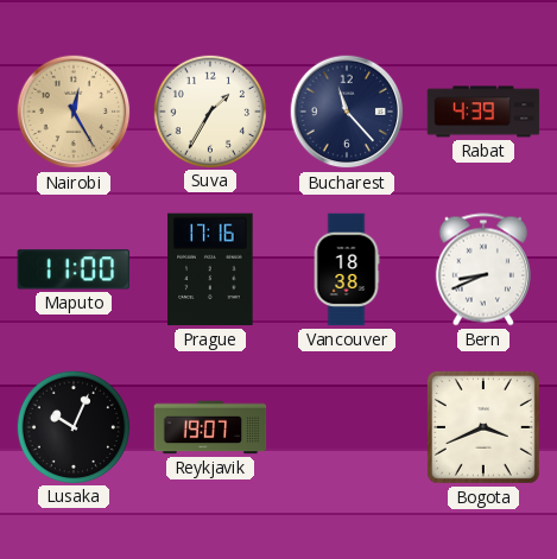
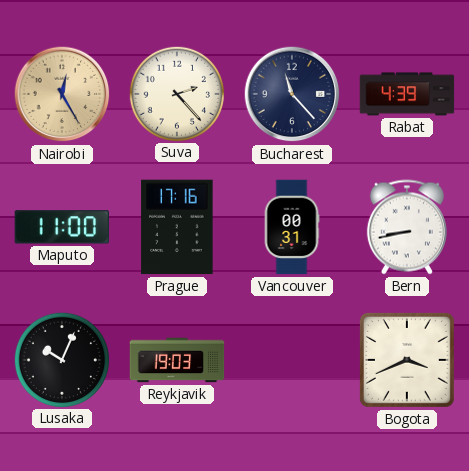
Suva: 1:35 -> 2:23
Vancouver: 18:38 -> 00:31
Bern: 8:41 -> 8:43
Reykjavik: 19:07 -> 19:03
